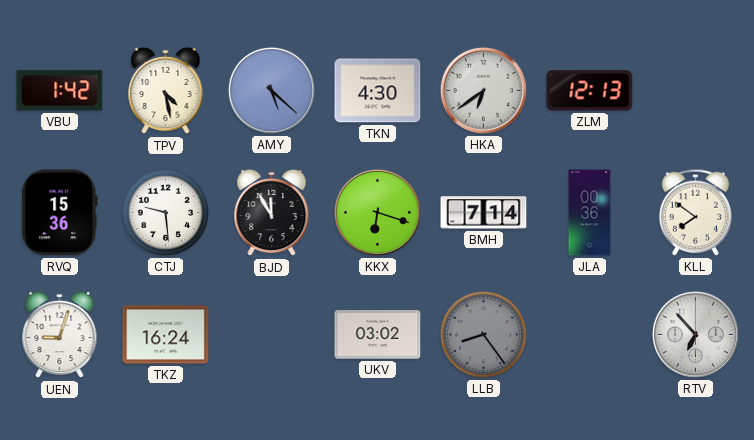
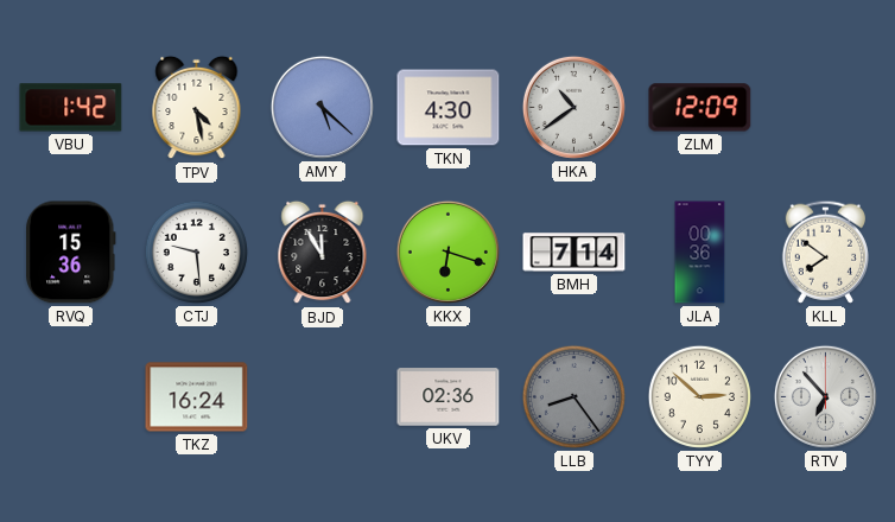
HKA: 6:39 -> 10:39
ZLM: 12:13 -> 12:09
UEN: 9:03 -> none
UKV: 03:02 -> 02:36
TYY: none -> 2:52
